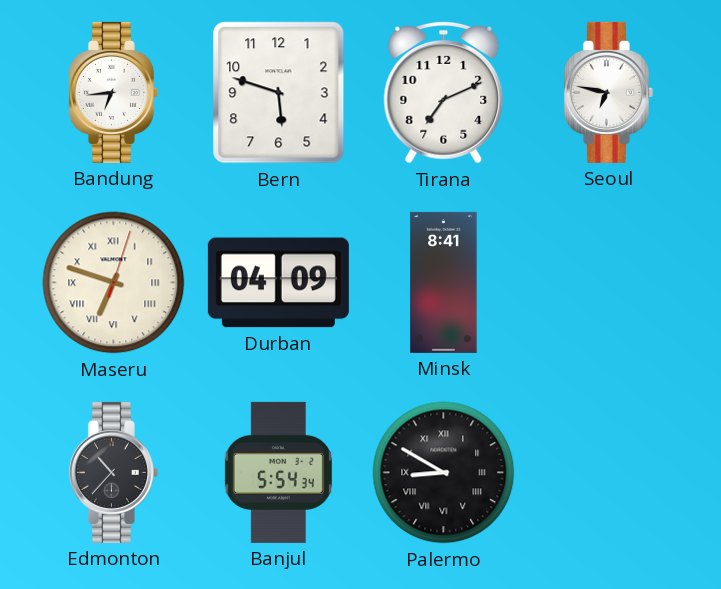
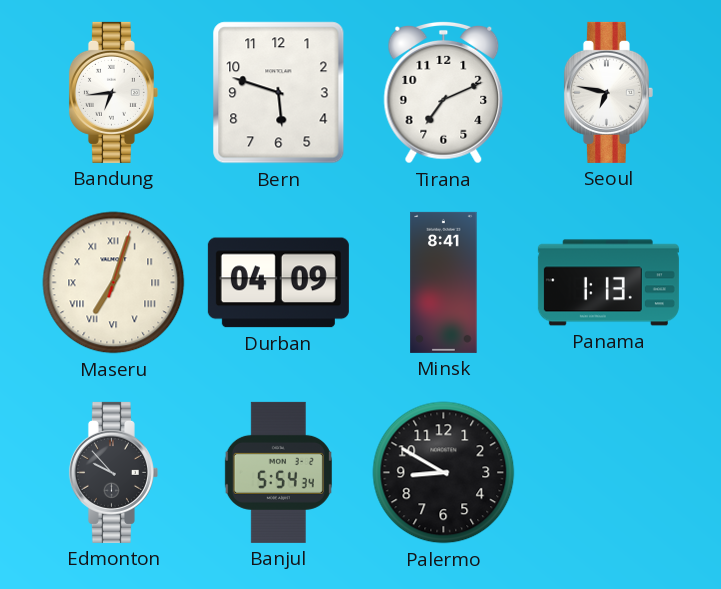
Maseru: 6:48 -> 7:03
Panama: none -> 1:13
Edmonton: 10:37 -> 9:53
Palermo numerals: Roman -> Arabic
